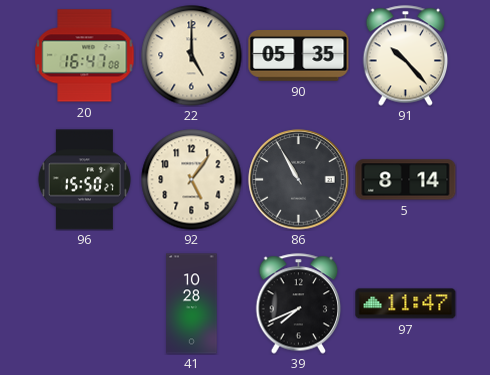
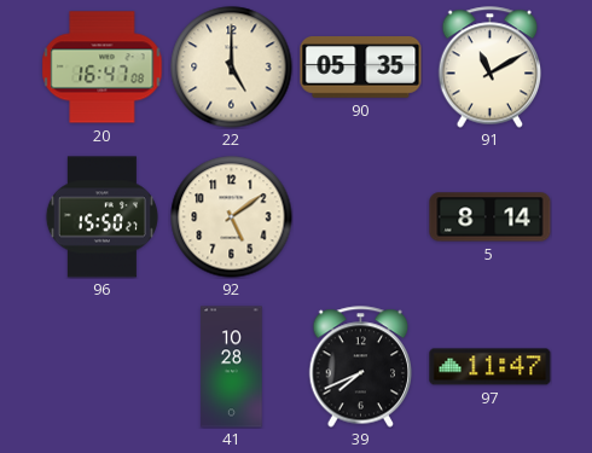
91: 10:23 -> 11:10
92: 5:06 -> 5:09
86: 10:55 -> none
